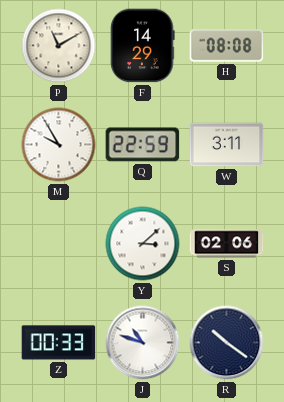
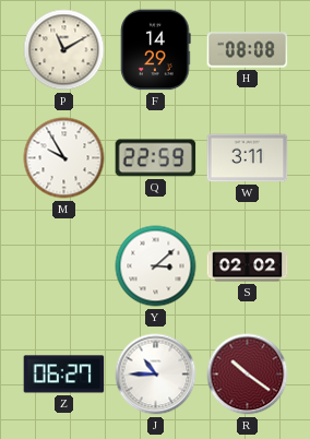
S: 02:06 -> 02:02
Z: 00:33 -> 06:27
J: 10:48 -> 10:45
R dial: navy -> burgundy
